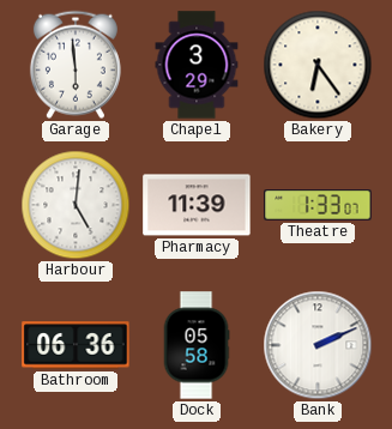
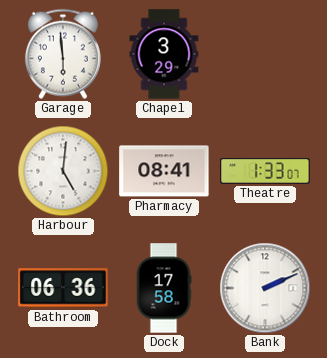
Bakery: 6:24 -> none
Pharmacy: 11:39 -> 08:41
Dock: 05:58 -> 17:58
